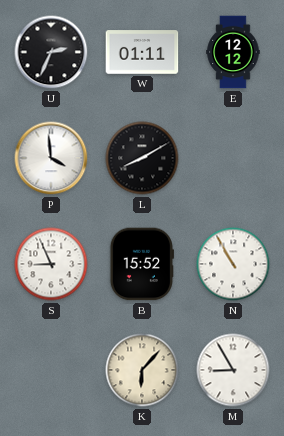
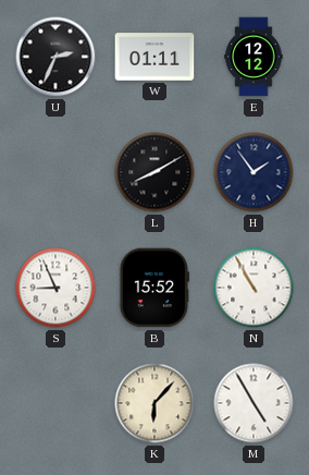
P: 3:59 -> none
H: none -> 1:54
M: 8:55 -> 4:55
